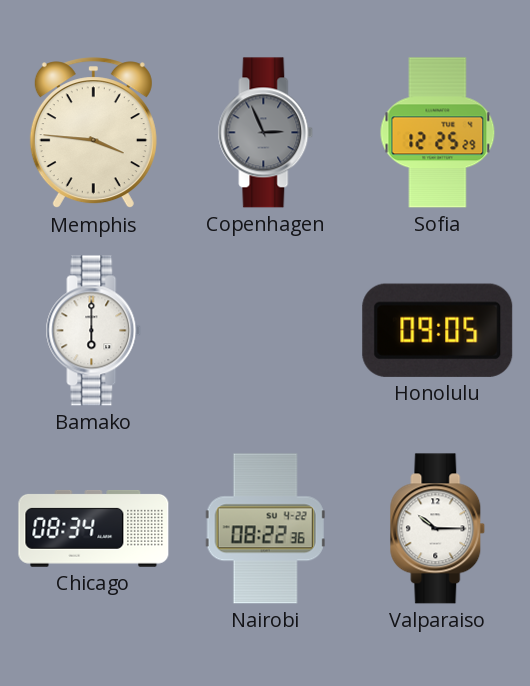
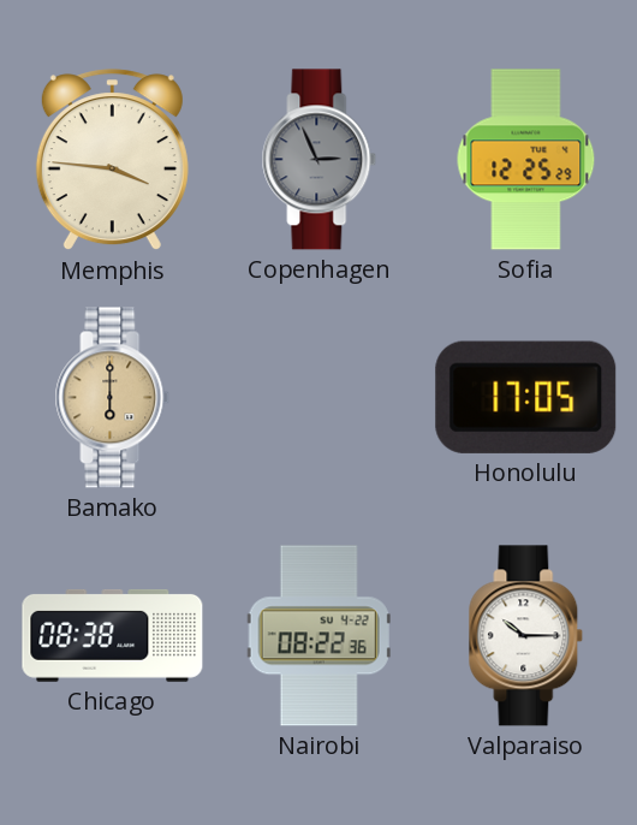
Bamako dial: white -> champagne
Honolulu: 09:05 -> 17:05
Chicago: 08:34 -> 08:38
